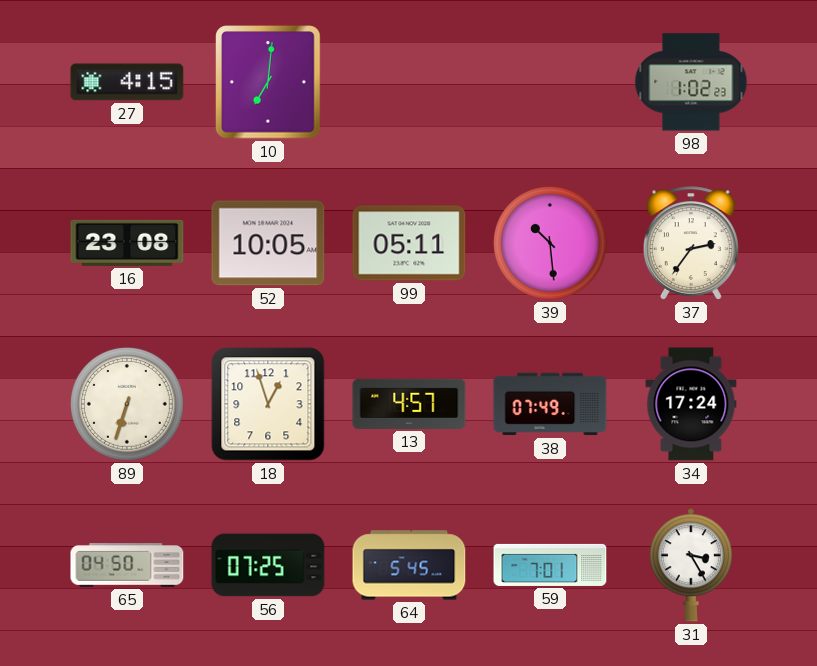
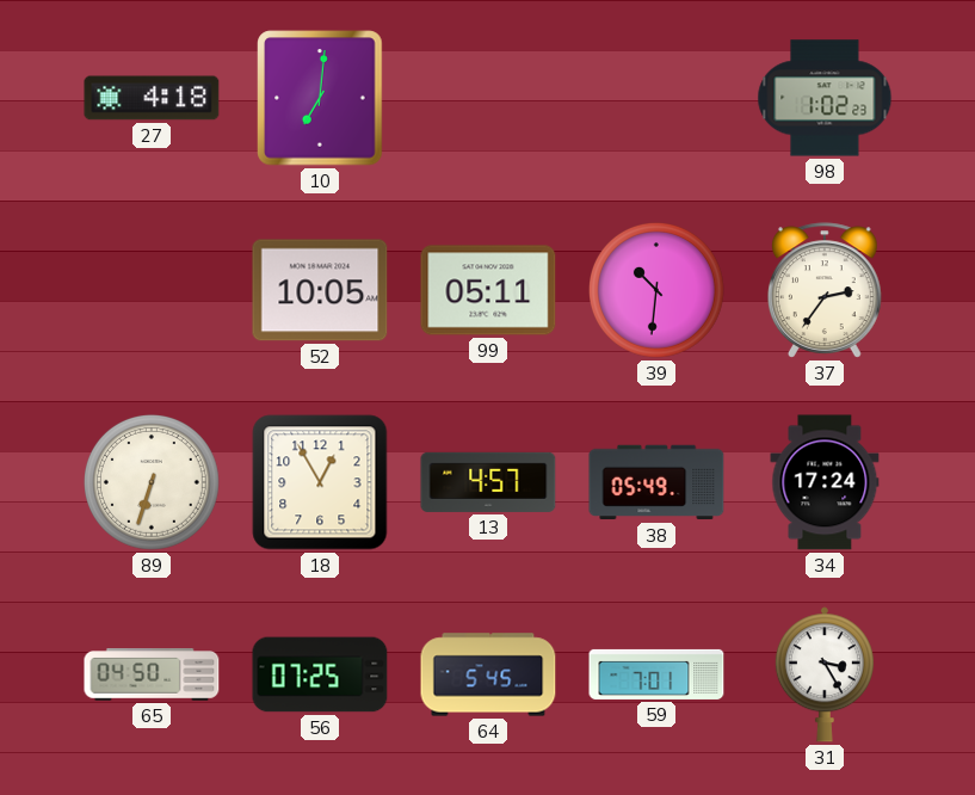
27: 4:15 -> 4:18
16: 23:08 -> none
39: 10:29 -> 10:31
18: 12:57 -> 12:55
38: 07:49 -> 05:49
